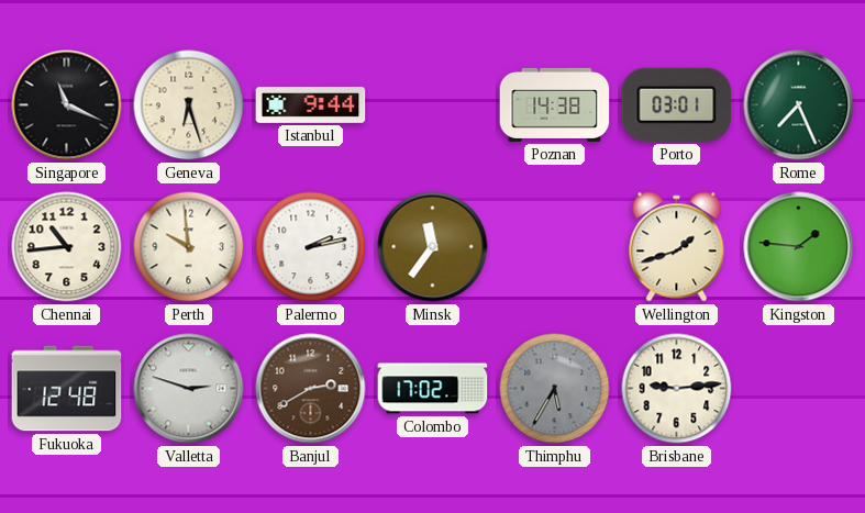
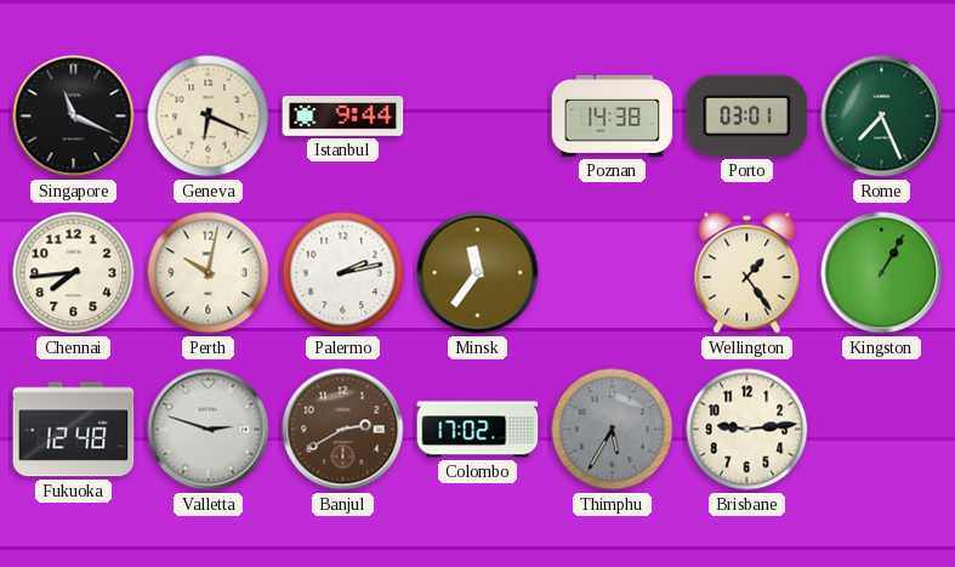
Geneva: 6:27 -> 6:19
Chennai: 10:44 -> 7:44
Perth: 9:59 -> 10:02
Wellington: 1:42 -> 1:24
Kingston: 1:46 -> 1:05
